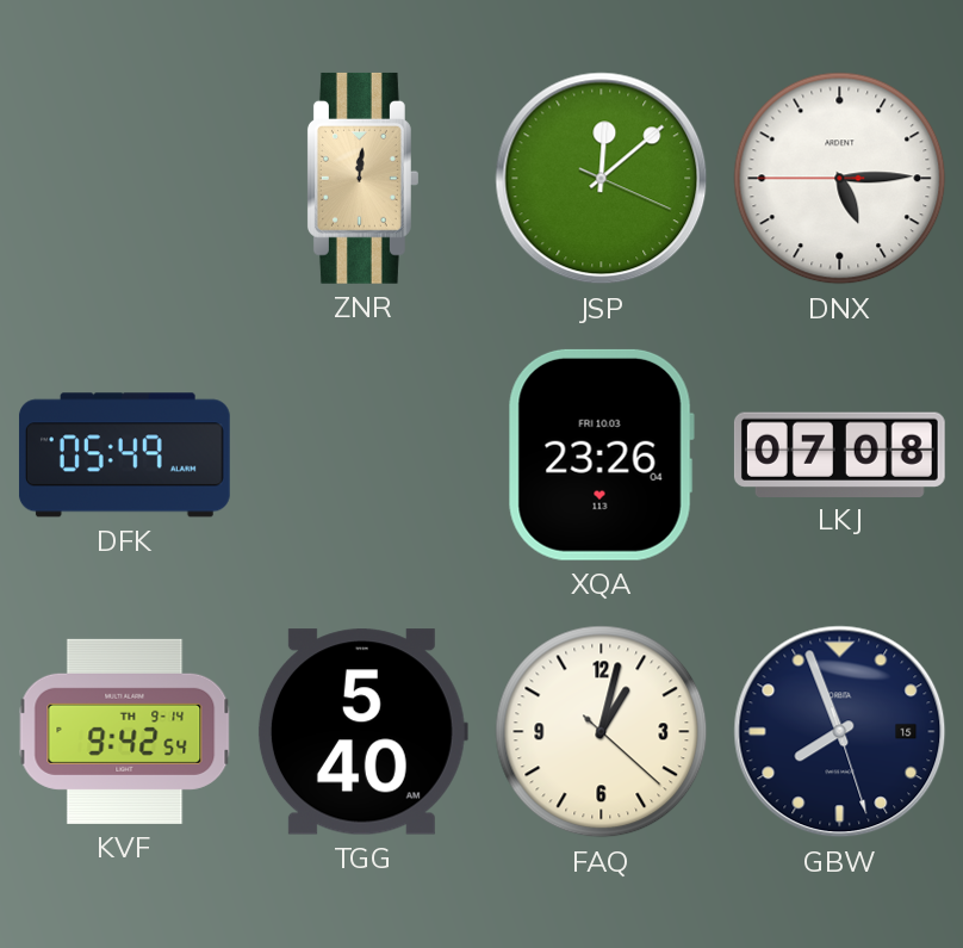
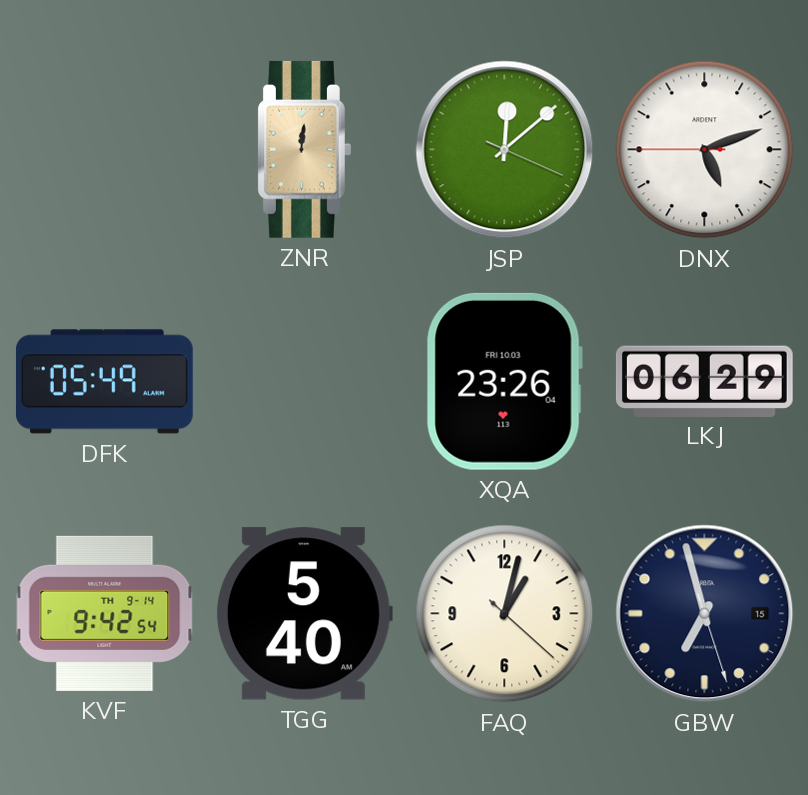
DNX: 5:14 -> 5:11
LKJ: 07:08 -> 06:29
GBW: 7:56 -> 6:57
